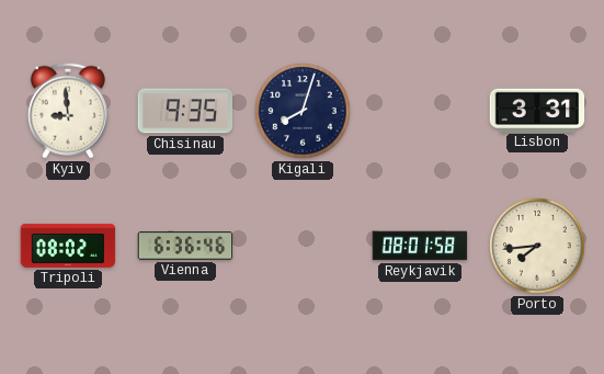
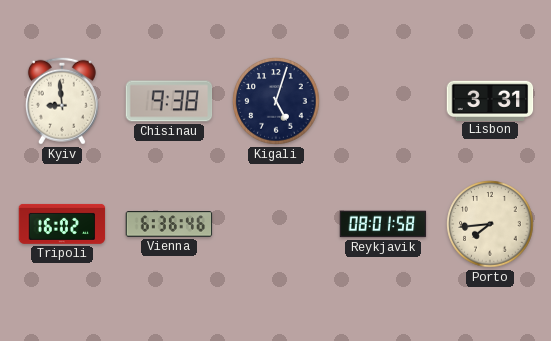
Chisinau: 9:35 -> 9:38
Kigali: 8:03 -> 5:03
Tripoli: 08:02 -> 16:02
